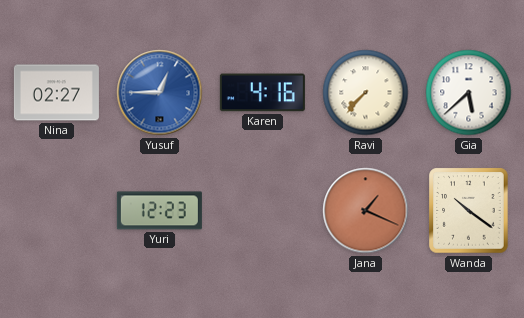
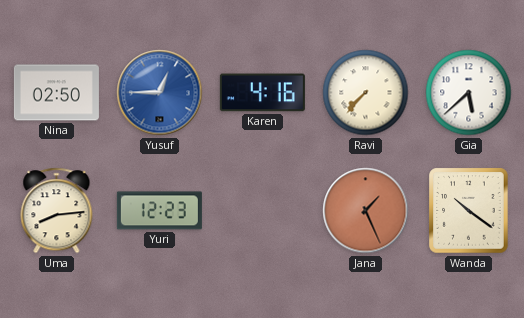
Nina: 02:27 -> 02:50
Uma: none -> 8:14
Jana: 1:19 -> 1:26
